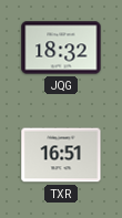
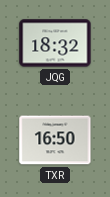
TXR: 16:51 -> 16:50
